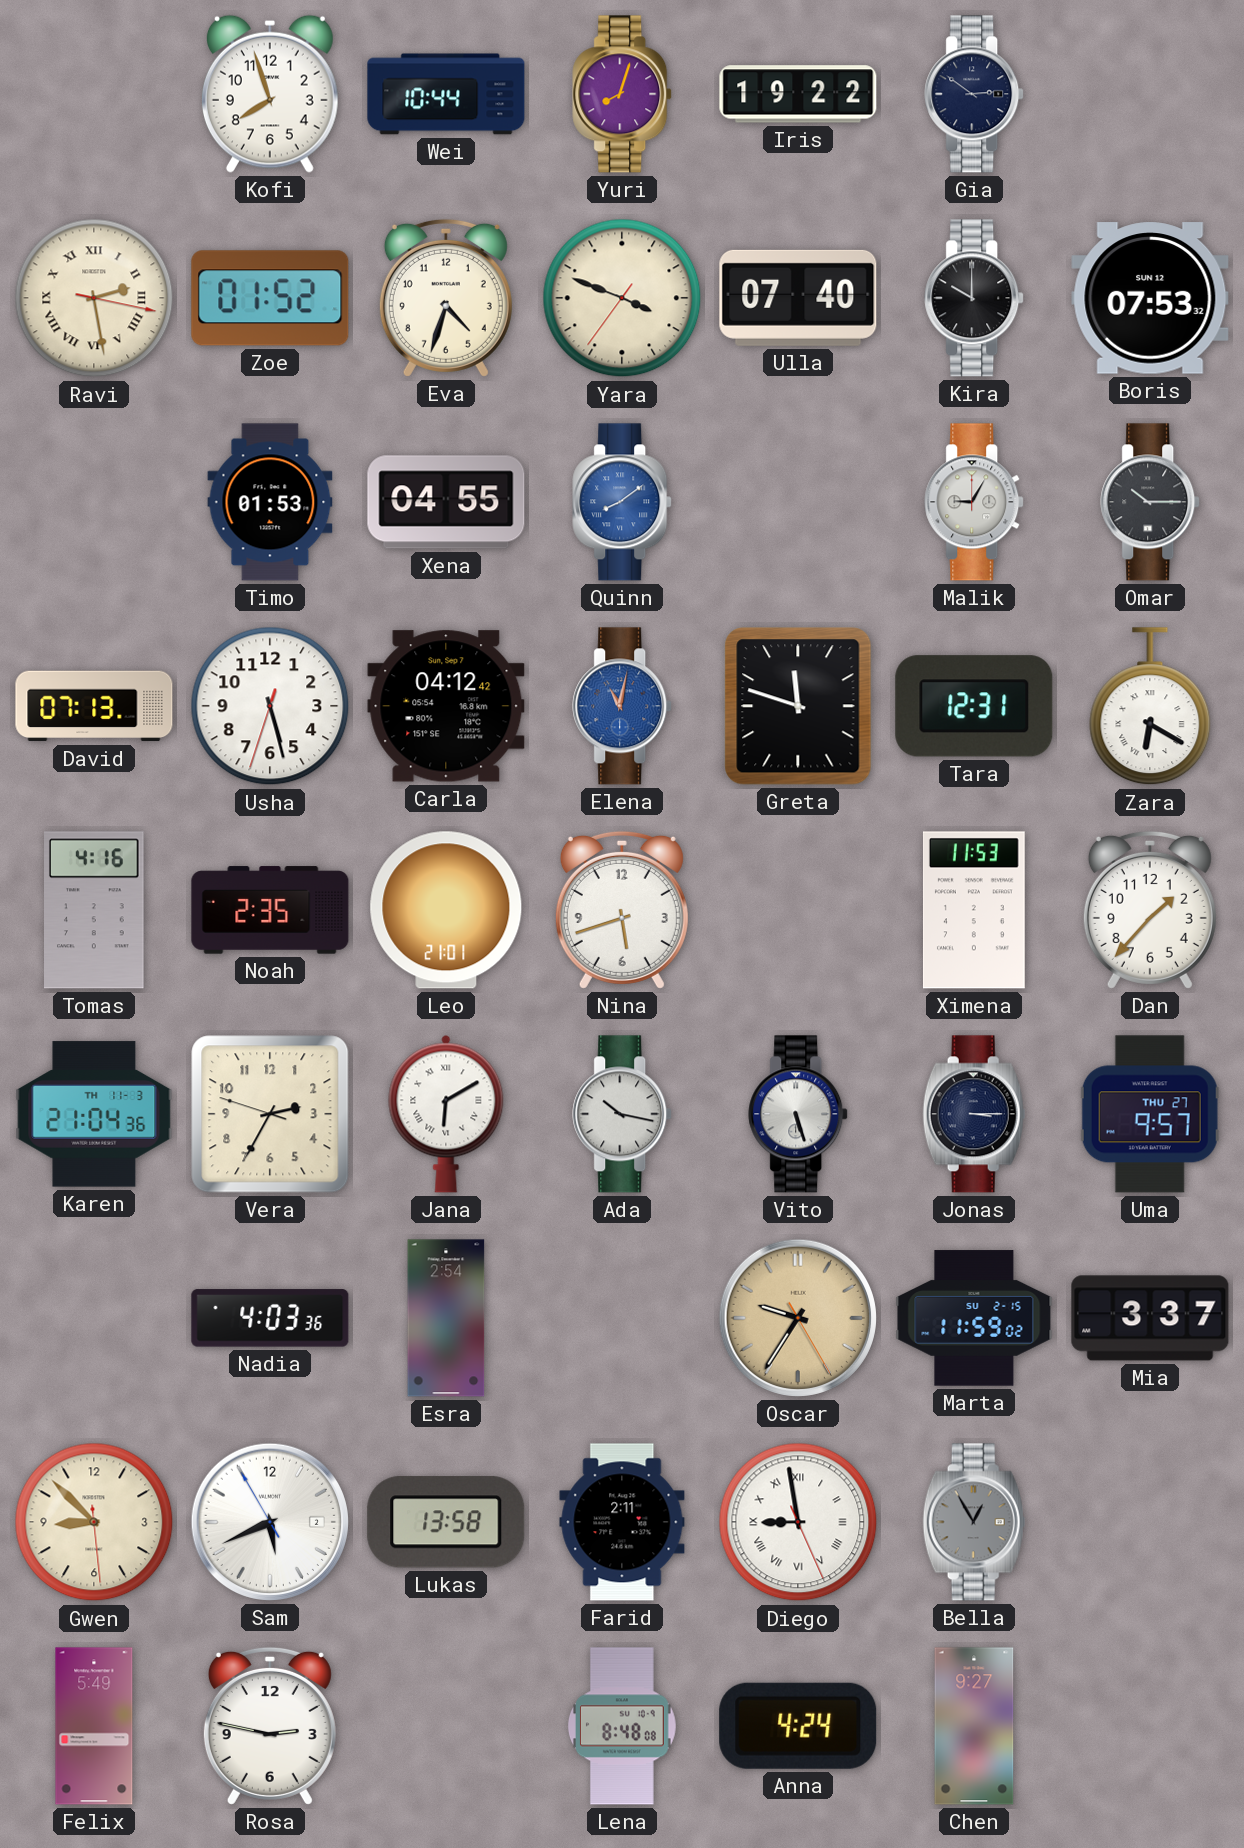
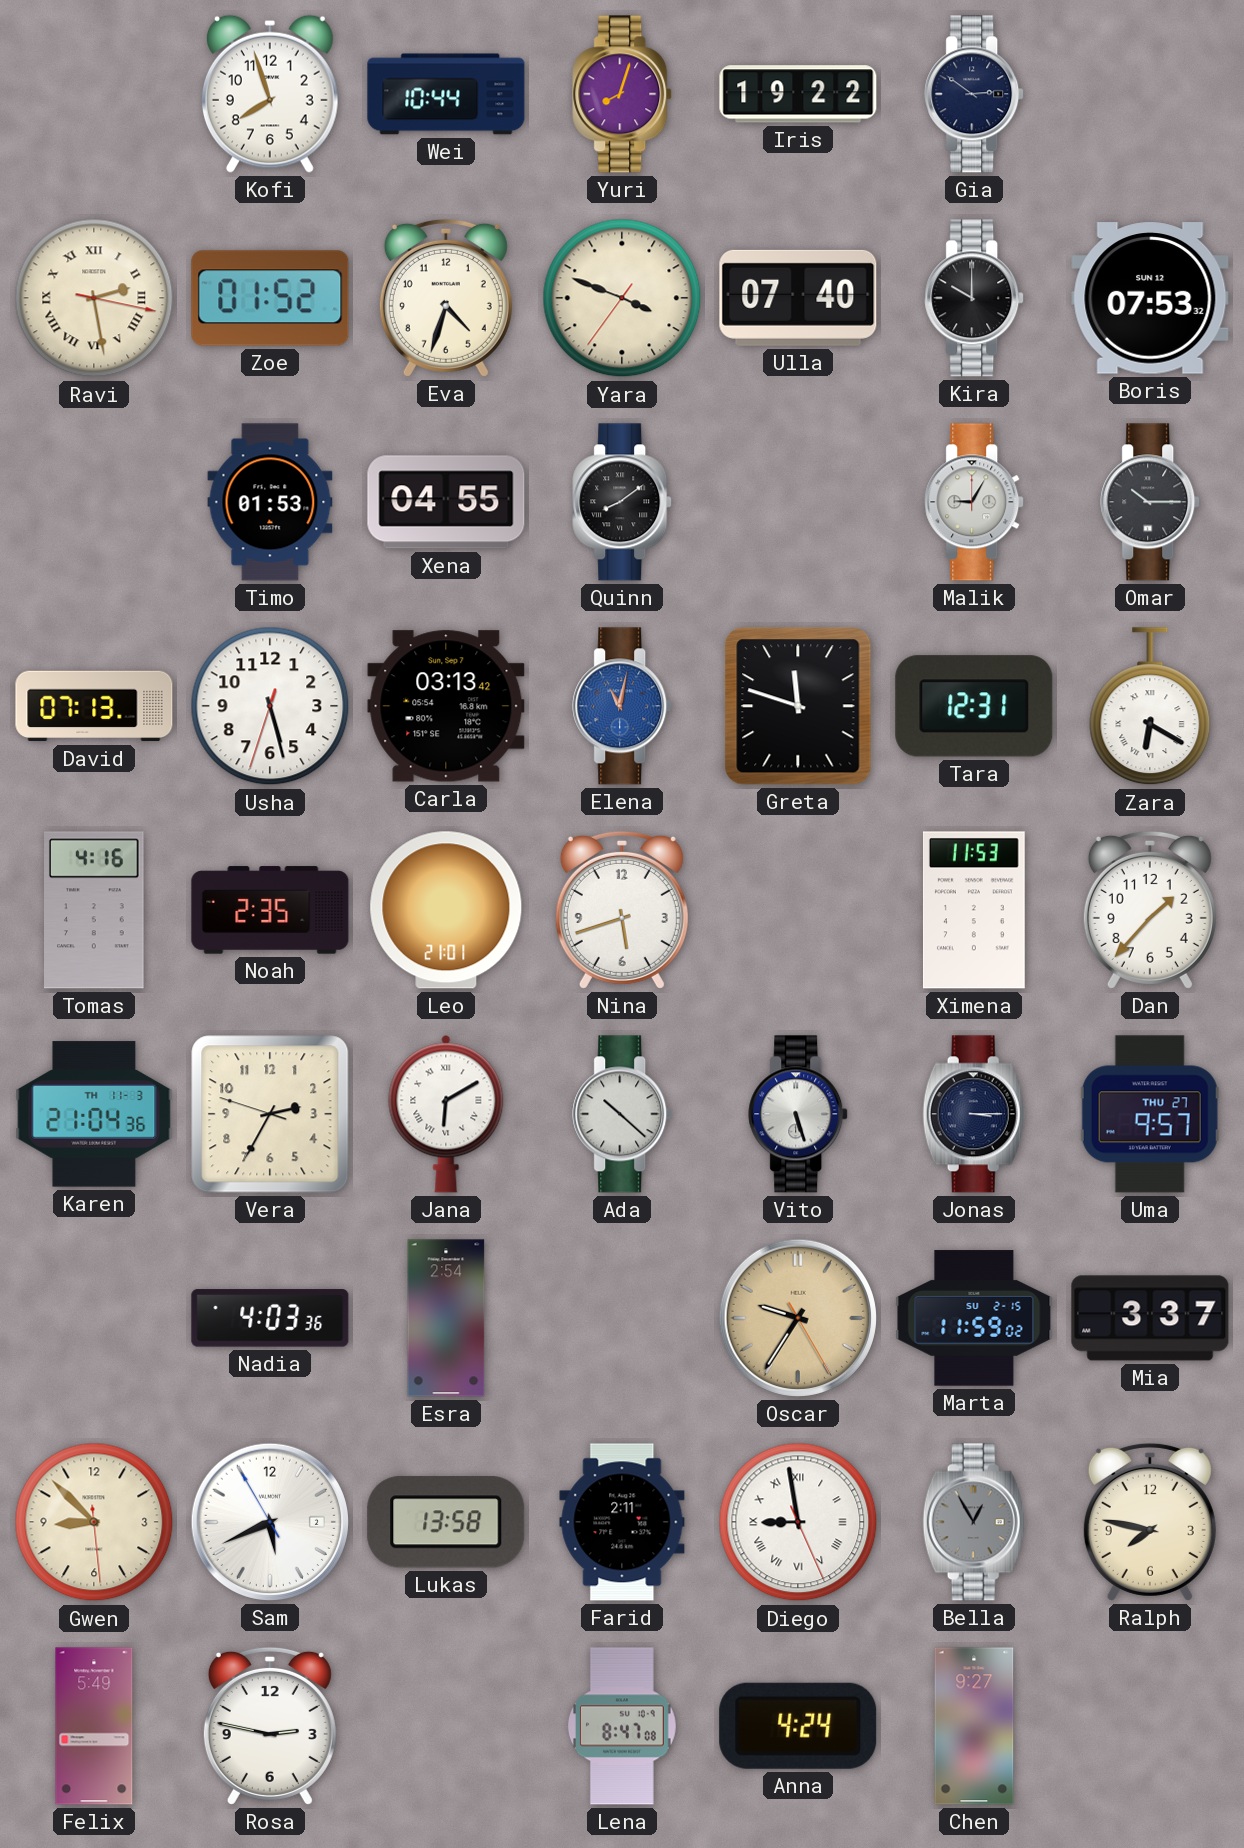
Quinn dial: blue -> black
Carla: 04:12 -> 03:13
Ada: 10:17 -> 10:22
Ralph: none -> 7:47
Lena: 8:48 -> 8:47
